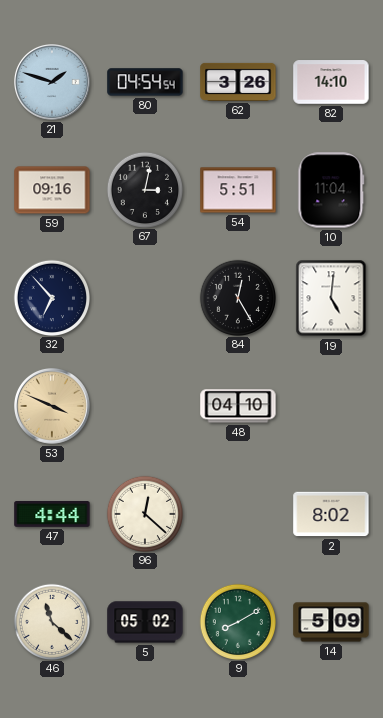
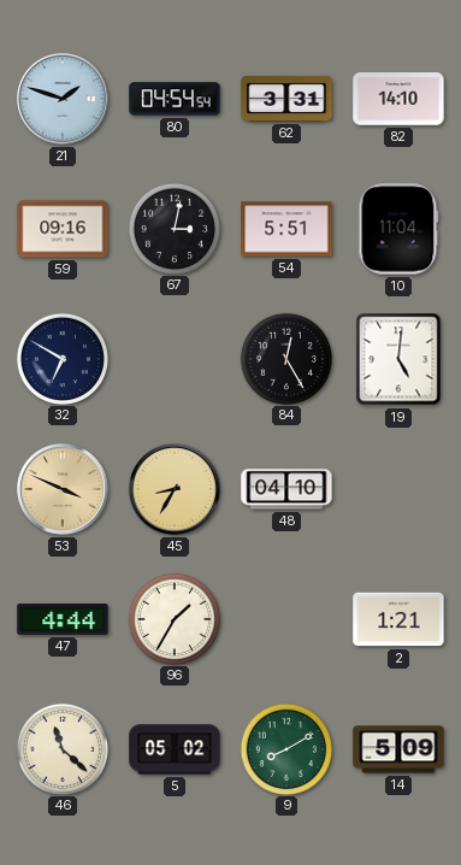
62: 3:26 -> 3:31
32: 6:53 -> 6:50
45: none -> 8:35
96: 12:22 -> 1:35
2: 8:02 -> 1:21
